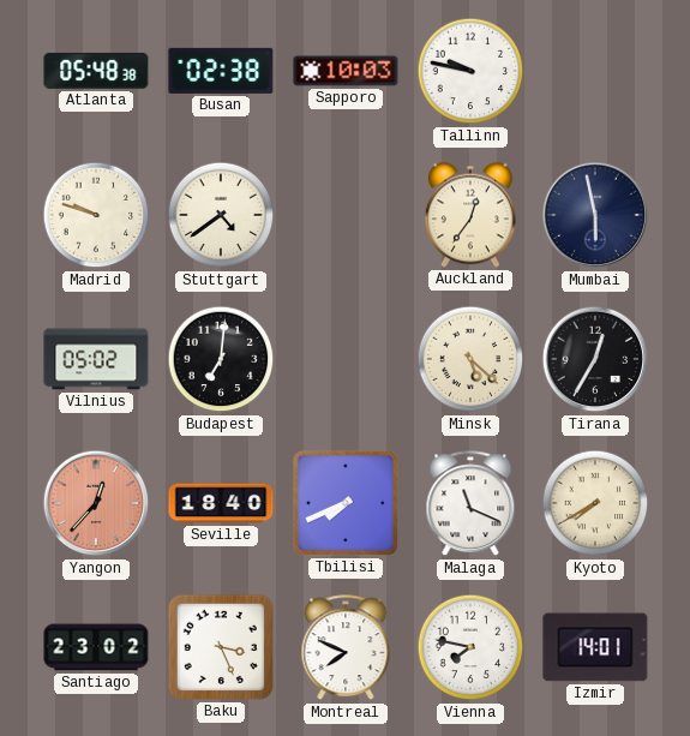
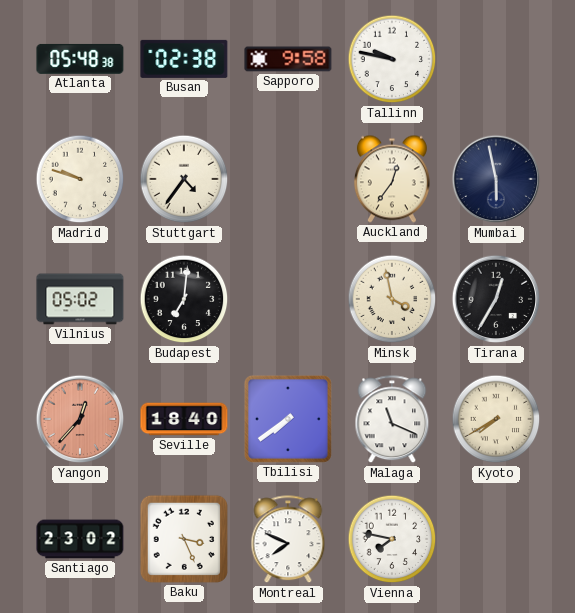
Sapporo: 10:03 -> 9:58
Stuttgart: 4:39 -> 4:36
Minsk: 5:22 -> 3:58
Tbilisi: 7:41 -> 7:39
Izmir: 14:01 -> none
